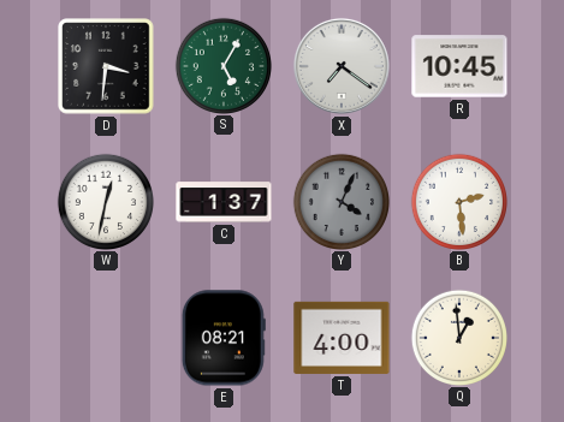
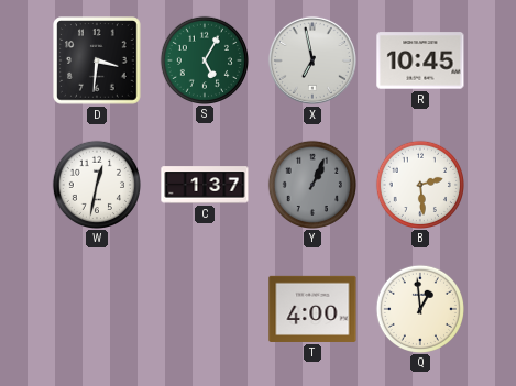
X: 7:21 -> 6:58
Y: 4:04 -> 1:04
E: 08:21 -> none
